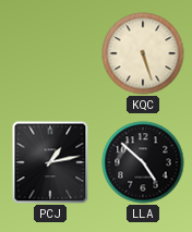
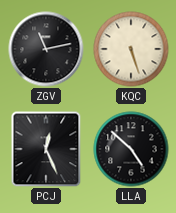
ZGV: none -> 11:13
PCJ: 1:13 -> 12:26
